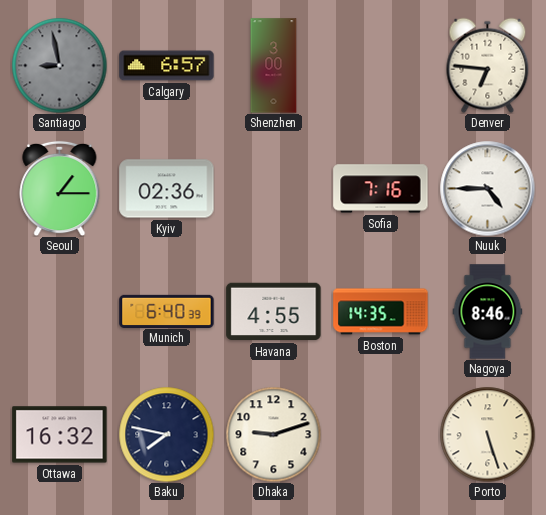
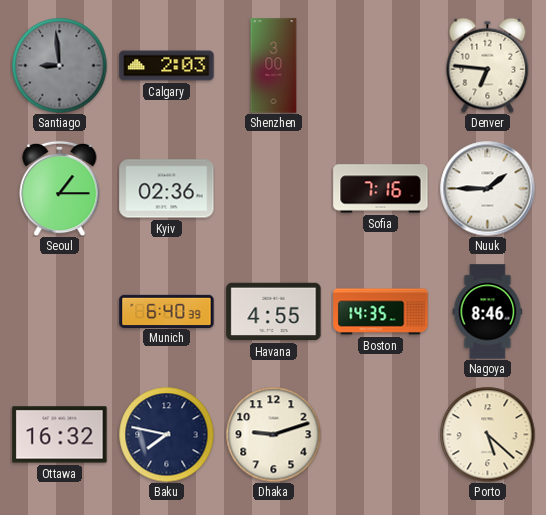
Santiago: 8:58 -> 8:59
Calgary: 6:57 -> 2:03
Nuuk: 4:45 -> 1:45
Porto: 5:27 -> 5:22
